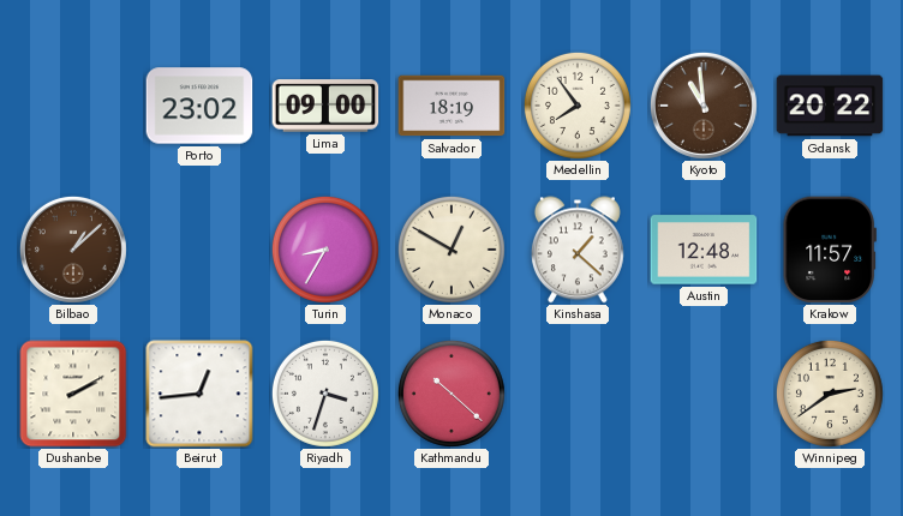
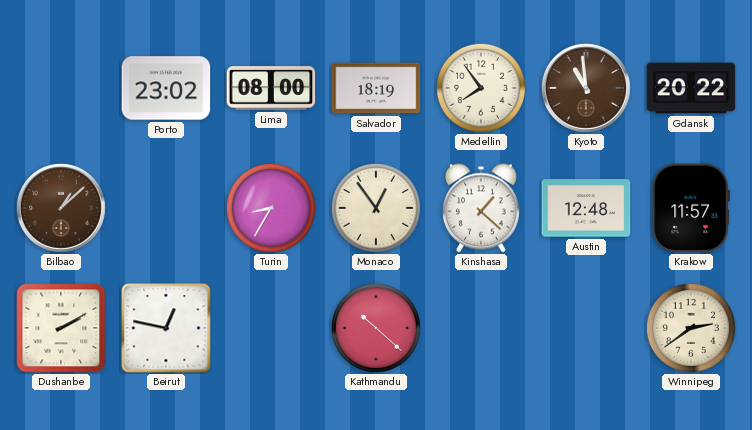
Lima: 09:00 -> 08:00
Monaco: 12:50 -> 12:54
Beirut: 12:44 -> 12:47
Riyadh: 3:33 -> none
